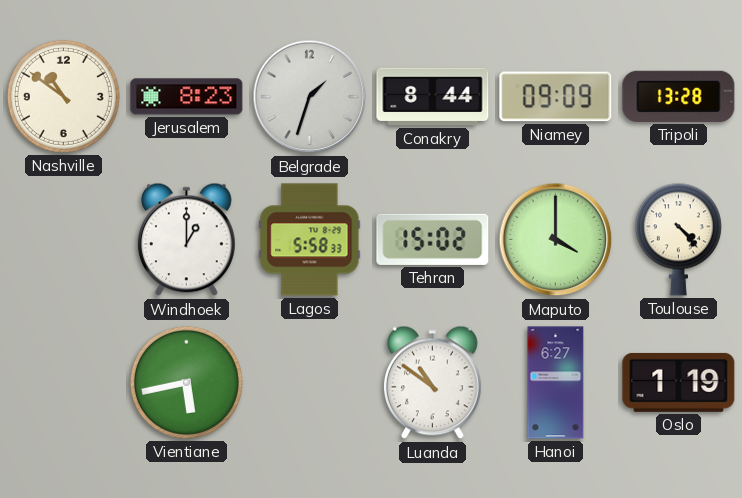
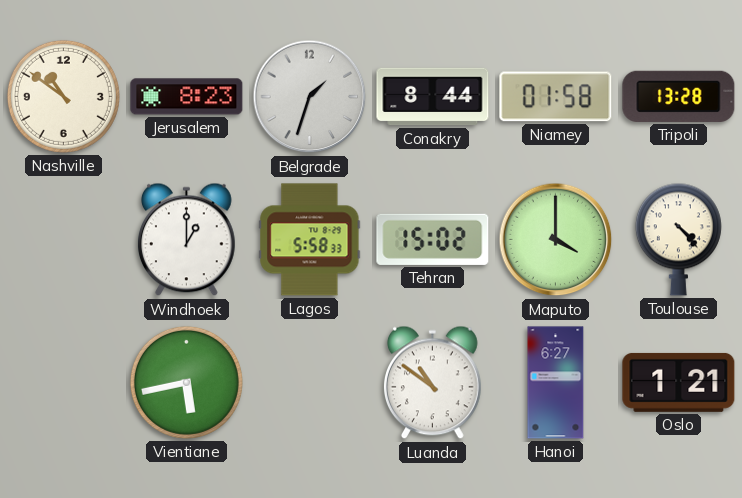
Niamey: 09:09 -> 01:58
Oslo: 1:19 -> 1:21
